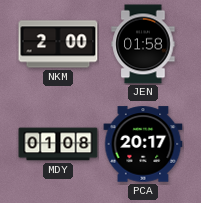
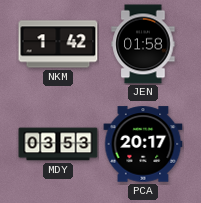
NKM: 2:00 -> 1:42
MDY: 01:08 -> 03:53
